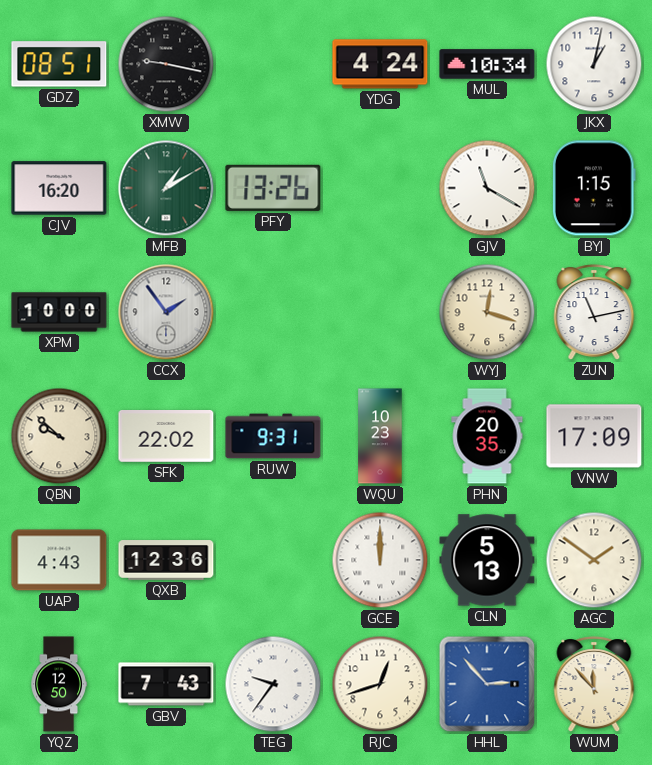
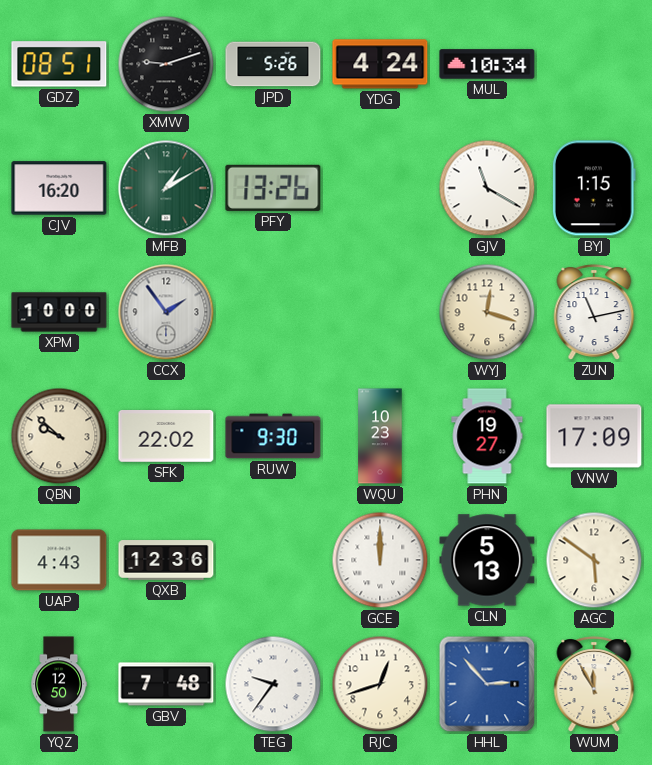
XMW: 9:17 -> 9:12
JPD: none -> 5:26
JKX: 1:02 -> none
RUW: 9:31 -> 9:30
PHN: 20:35 -> 19:27
AGC: 1:51 -> 5:51
GBV: 7:43 -> 7:48
WUM: 11:53 -> 11:55
